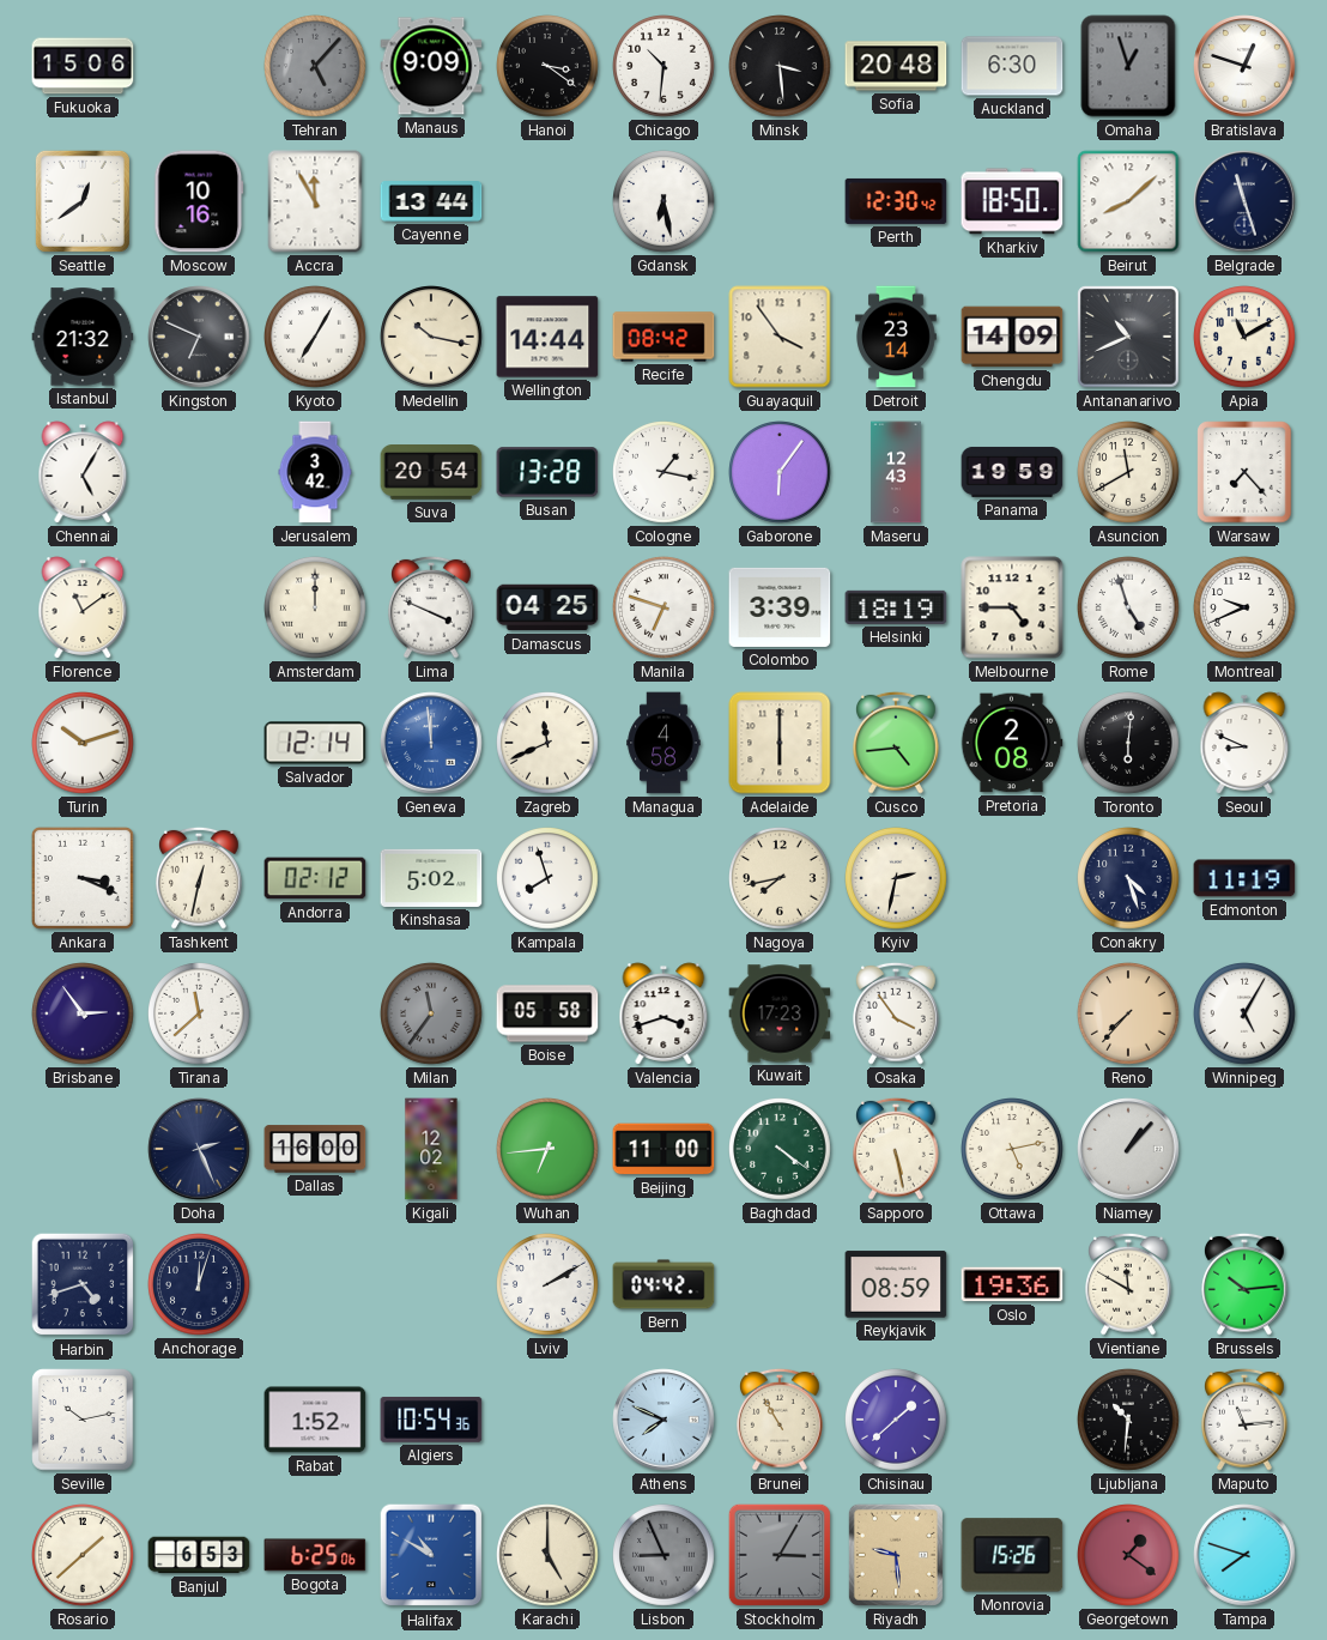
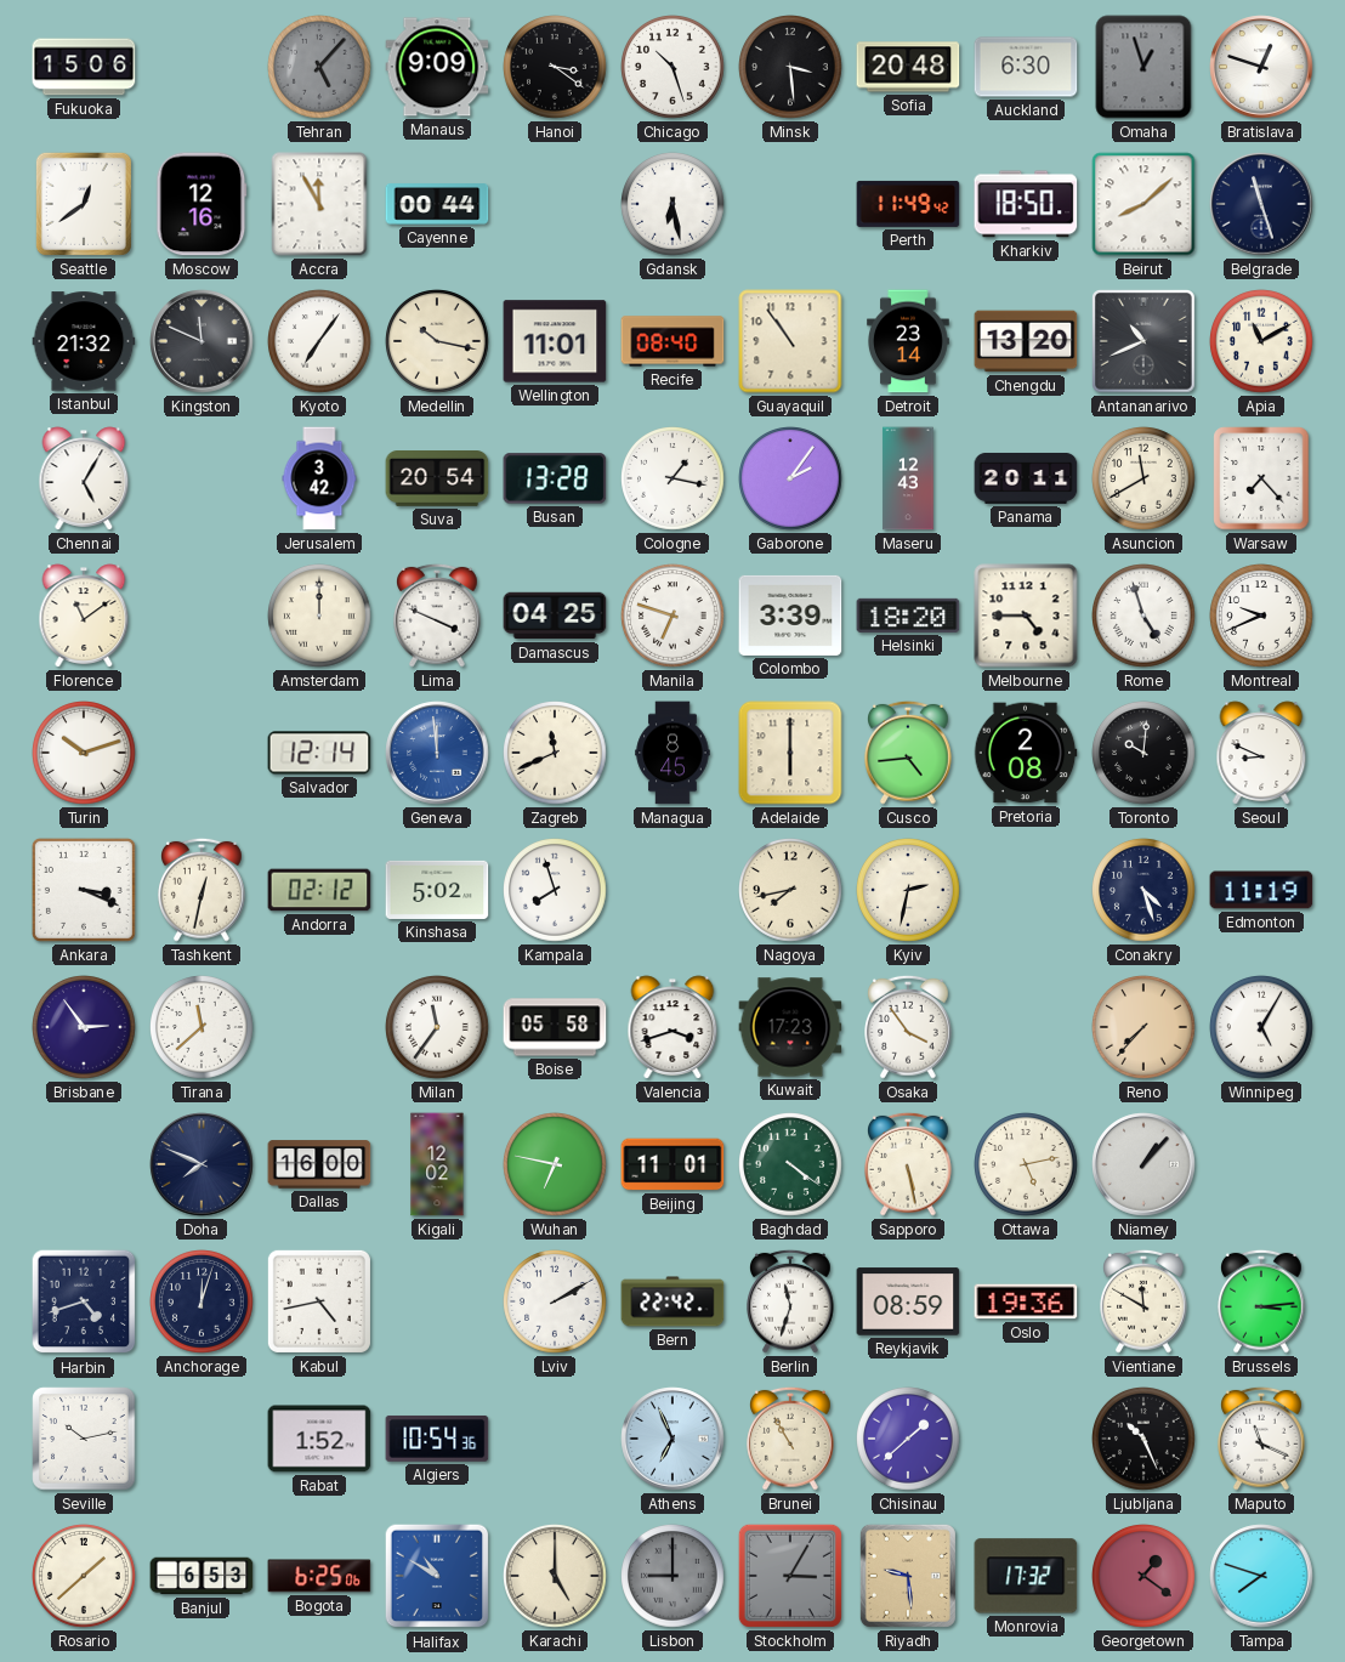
Chicago: 10:31 -> 10:27
Moscow: 10:16 -> 12:16
Cayenne: 13:44 -> 00:44
Perth: 12:30 -> 11:49
Kingston: 6:49 -> 11:49
Kyoto: 7:05 -> 7:06
Wellington: 14:44 -> 11:01
Recife: 08:42 -> 08:40
Guayaquil: 3:54 -> 10:54
Chengdu: 14:09 -> 13:20
Gaborone: 6:06 -> 2:06
Panama: 19:59 -> 20:11
Helsinki: 18:19 -> 18:20
Managua: 4:58 -> 8:45
Toronto: 6:01 -> 10:01
Milan dial: grey -> white
Doha: 2:26 -> 7:49
Wuhan: 6:44 -> 6:47
Beijing: 11:00 -> 11:01
Kabul: none -> 4:43
Bern: 04:42 -> 22:42
Berlin: none -> 11:33
Brussels: 10:14 -> 3:14
Athens: 7:49 -> 6:56
Ljubljana: 10:31 -> 10:26
Maputo: 11:14 -> 11:19
Lisbon: 8:56 -> 9:00
Monrovia: 15:26 -> 17:32
